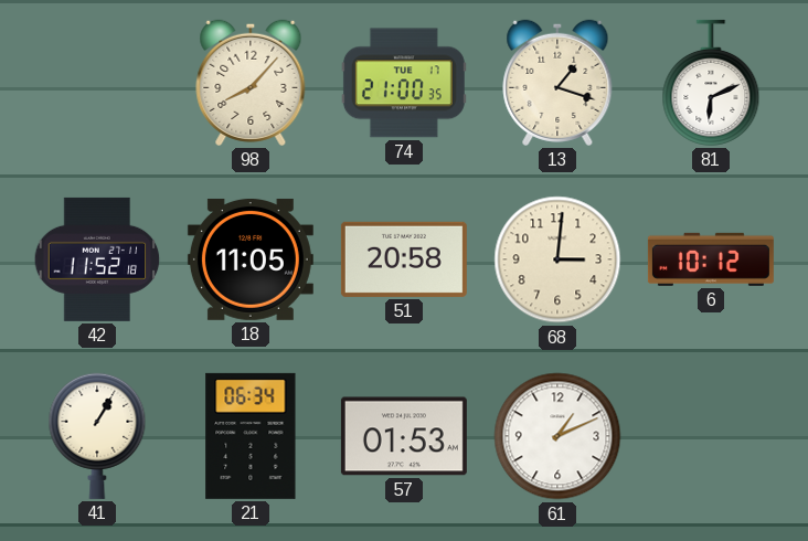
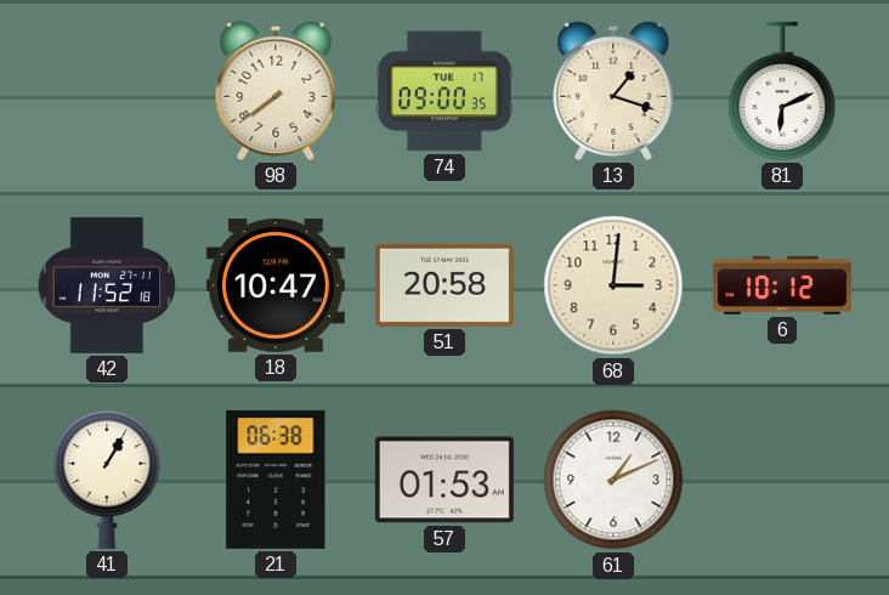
98: 8:07 -> 7:39
74: 21:00 -> 09:00
18: 11:05 -> 10:47
21: 06:34 -> 06:38
